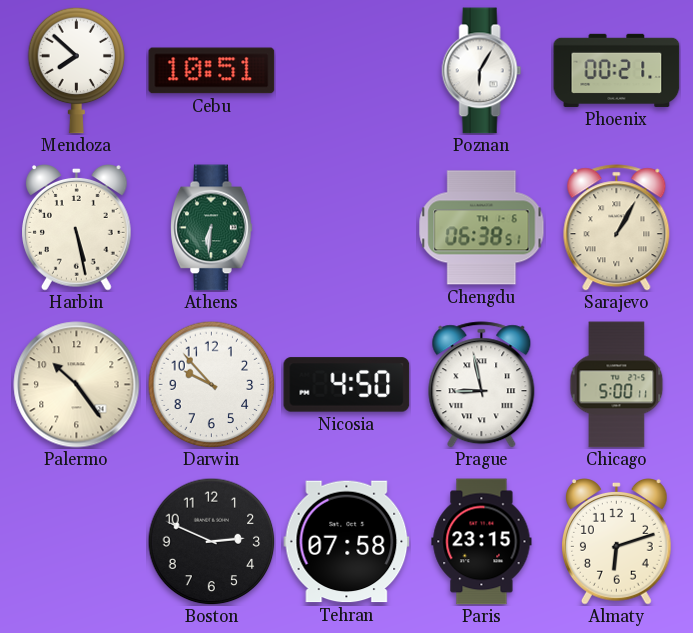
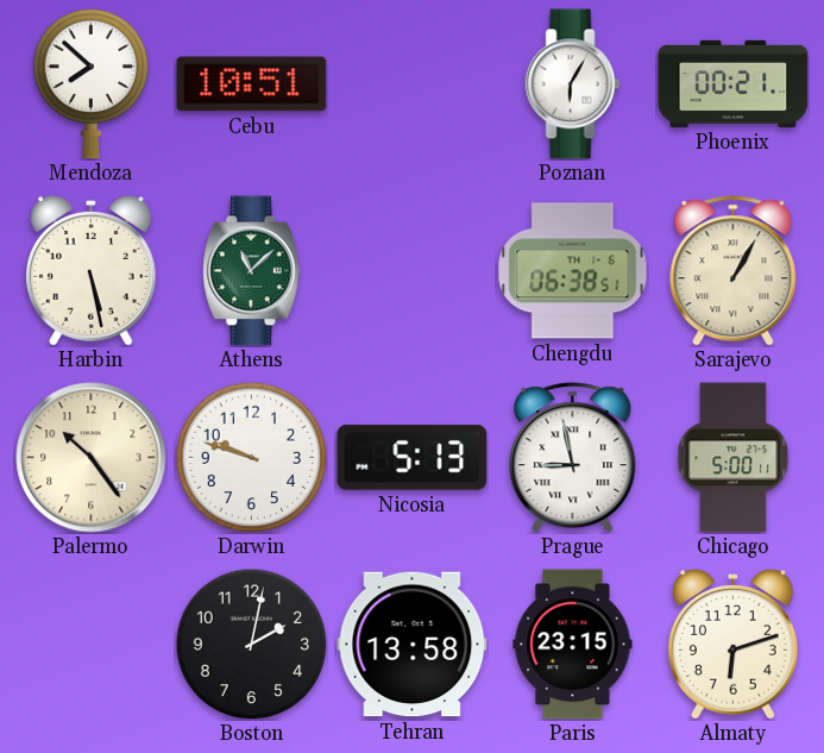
Athens: 6:31 -> 11:08
Darwin: 9:53 -> 9:48
Nicosia: 4:50 -> 5:13
Boston: 2:49 -> 2:02
Tehran: 07:58 -> 13:58
